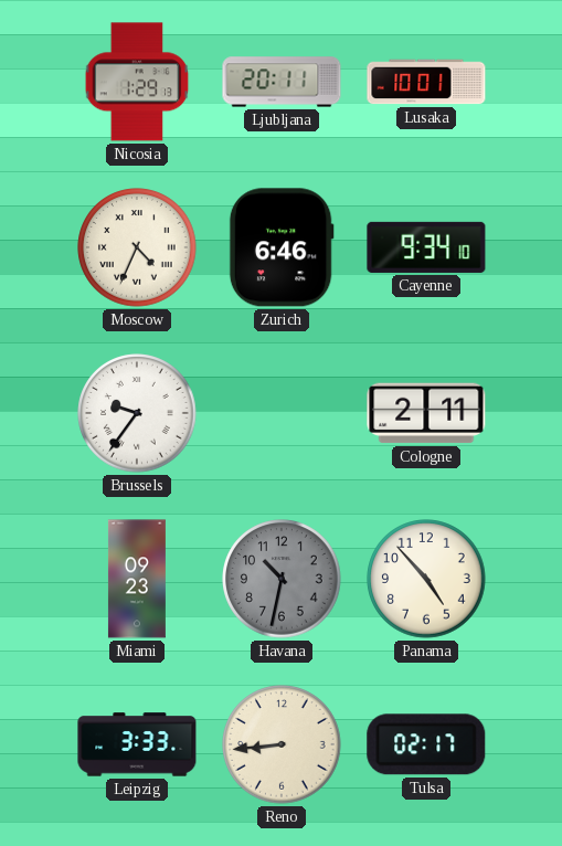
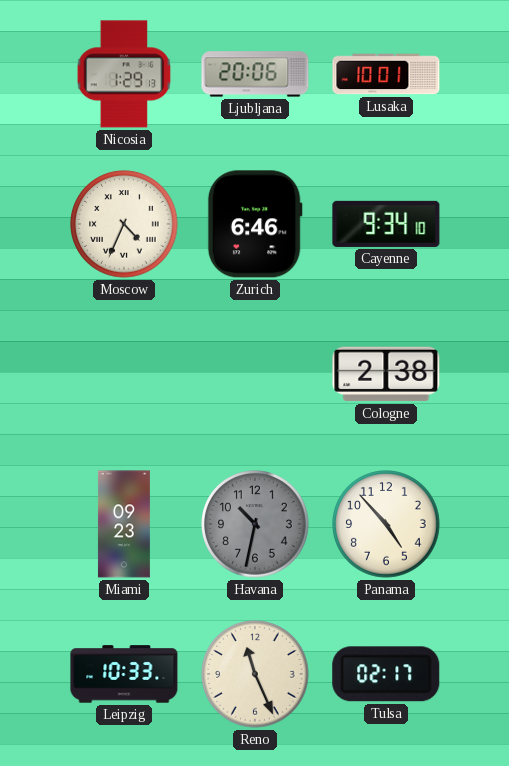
Ljubljana: 20:11 -> 20:06
Brussels: 9:36 -> none
Cologne: 2:11 -> 2:38
Leipzig: 3:33 -> 10:33
Reno: 8:44 -> 11:26
